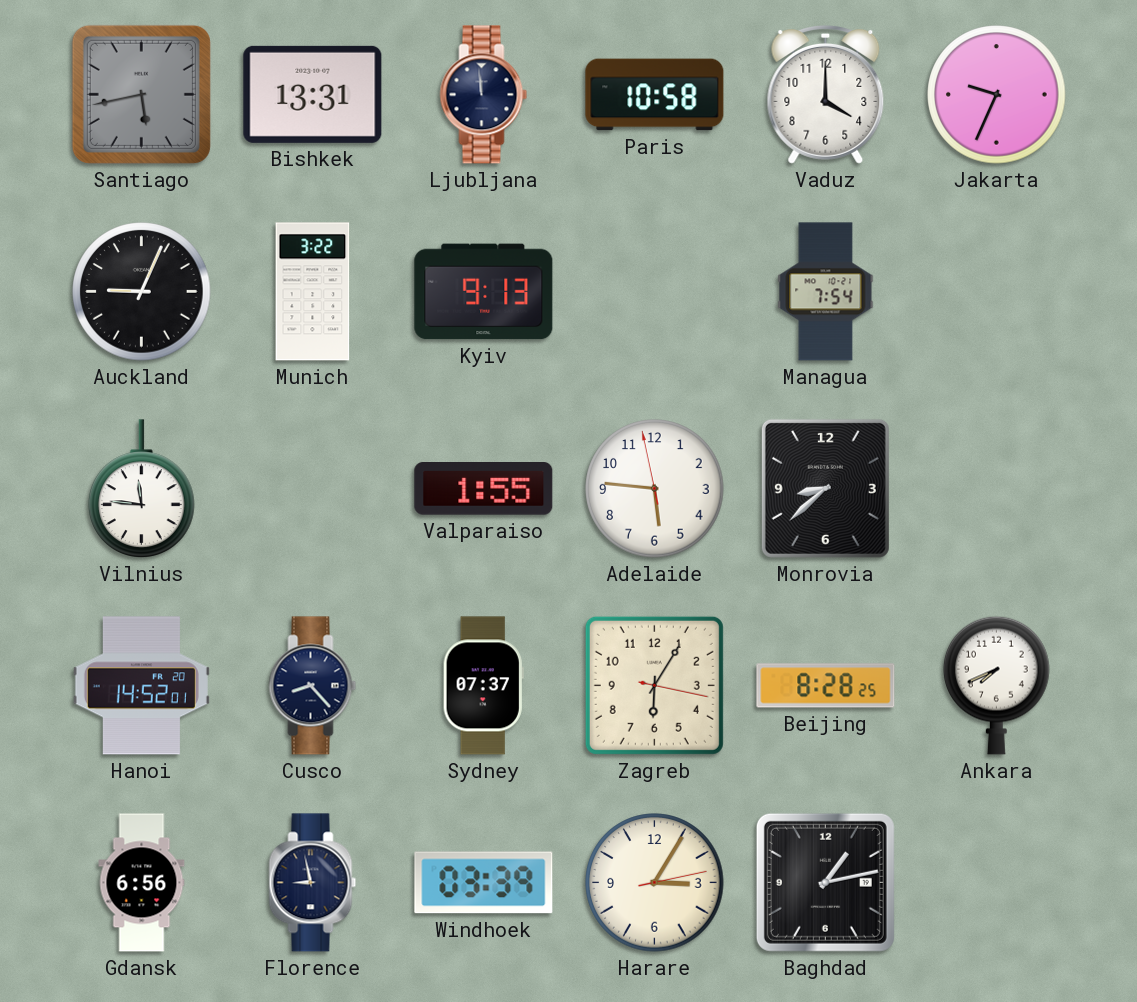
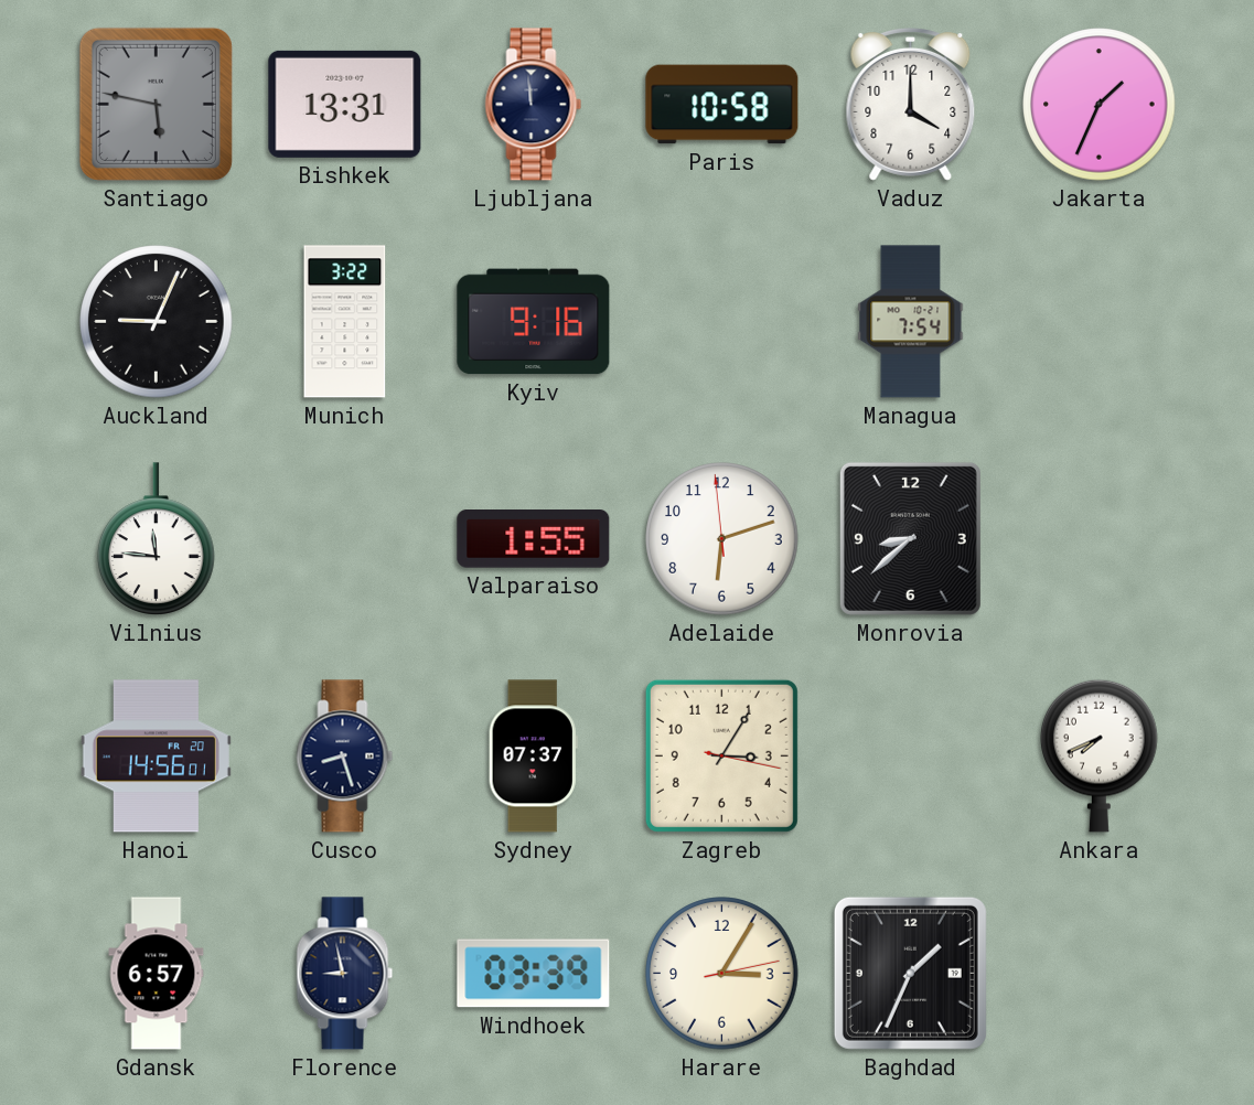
Santiago: 5:43 -> 5:47
Jakarta: 9:34 -> 1:34
Kyiv: 9:13 -> 9:16
Adelaide: 5:45 -> 6:11
Hanoi: 14:52 -> 14:56
Cusco: 8:23 -> 8:27
Zagreb: 6:05 -> 3:05
Beijing: 8:28 -> none
Gdansk: 6:56 -> 6:57
Baghdad: 1:13 -> 1:34
